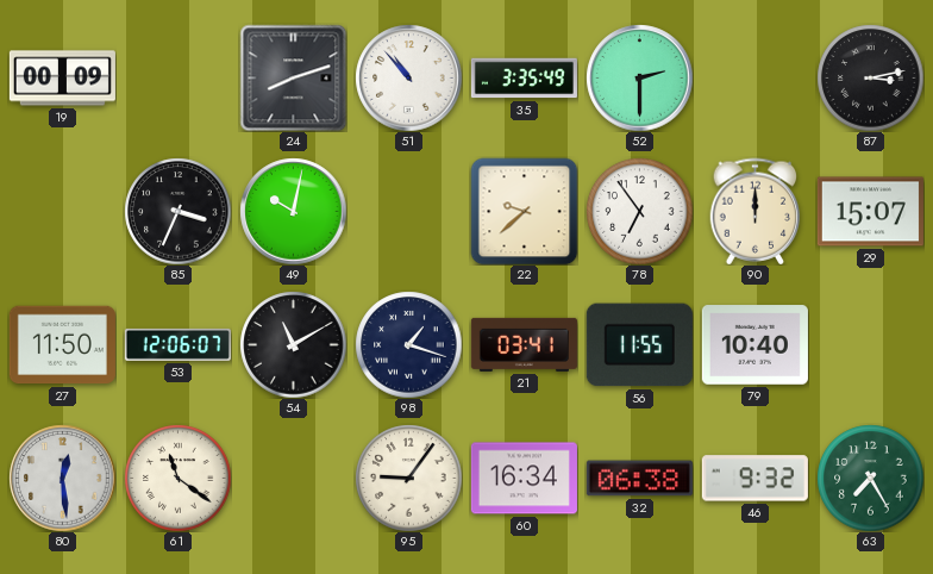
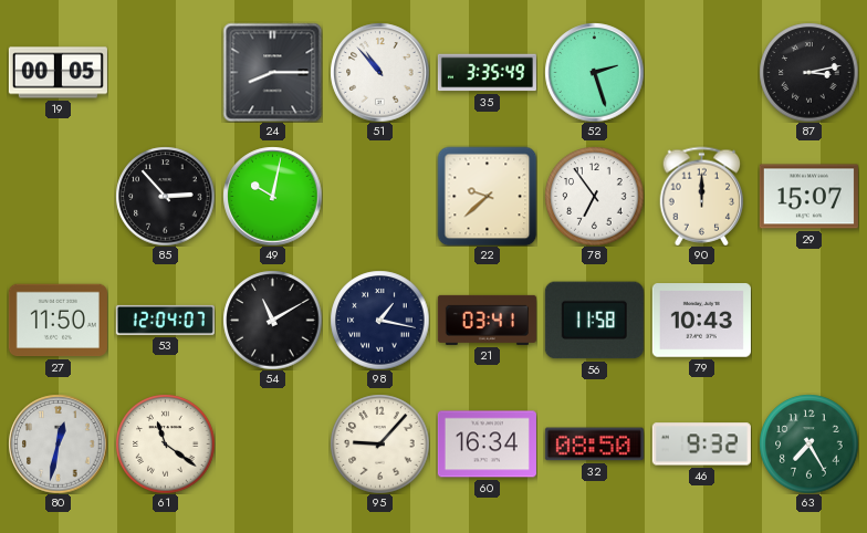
19: 00:09 -> 00:05
24: 8:12 -> 8:15
52: 2:30 -> 2:27
85: 3:34 -> 2:53
53: 12:06 -> 12:04
98: 1:18 -> 1:17
56: 11:55 -> 11:58
79: 10:40 -> 10:43
80: 12:29 -> 12:32
95: 9:06 -> 9:07
32: 06:38 -> 08:50
